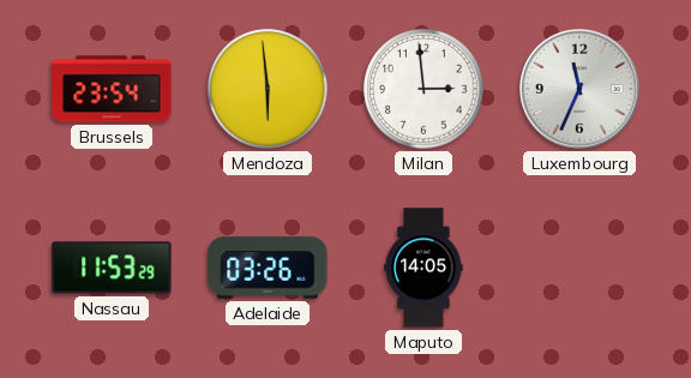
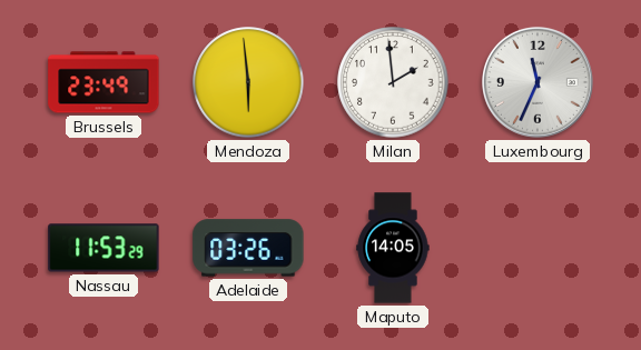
Brussels: 23:54 -> 23:49
Milan: 2:59 -> 1:59
